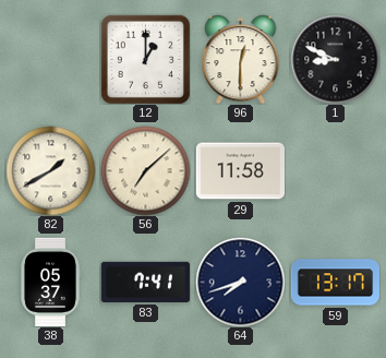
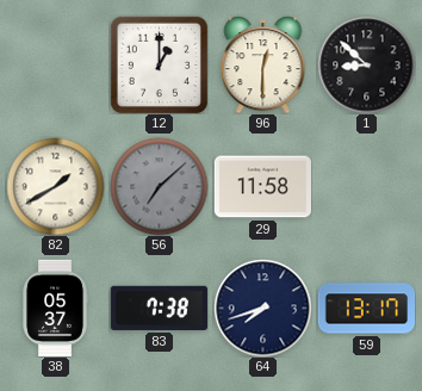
1: 8:49 -> 8:52
56 dial: cream -> grey
83: 7:41 -> 7:38
